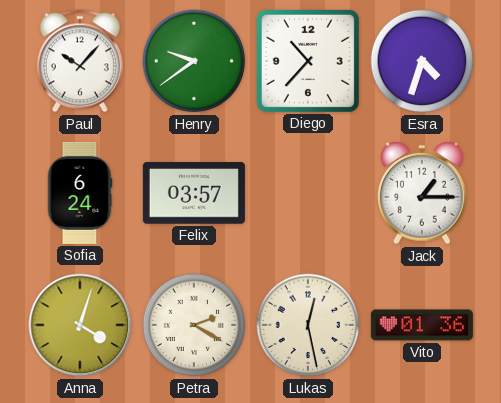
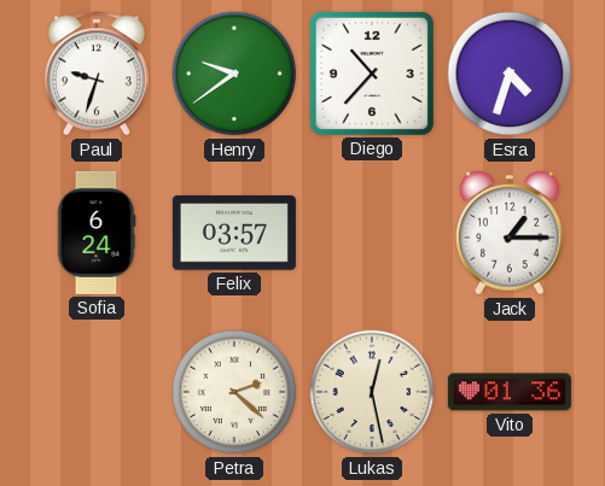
Paul: 10:07 -> 9:33
Anna: 4:03 -> none
Petra: 2:20 -> 2:22
